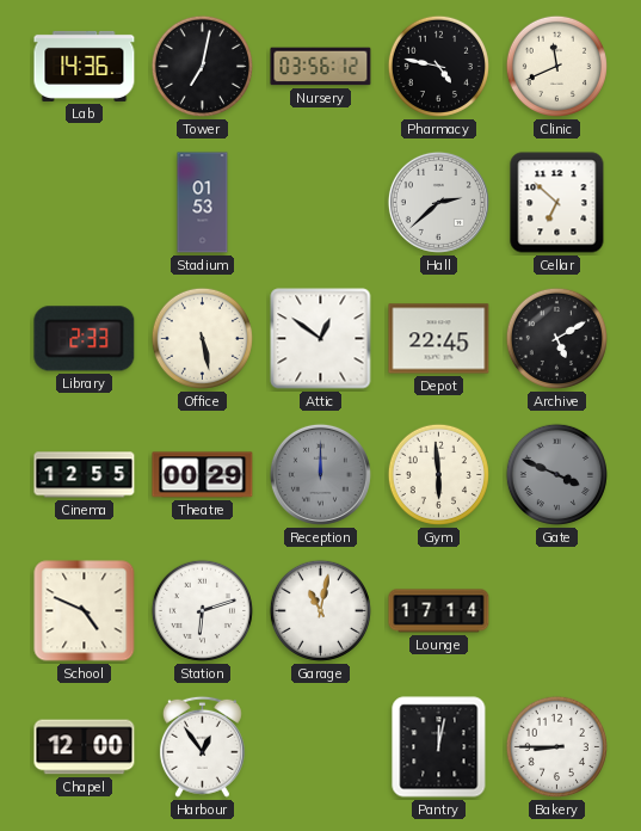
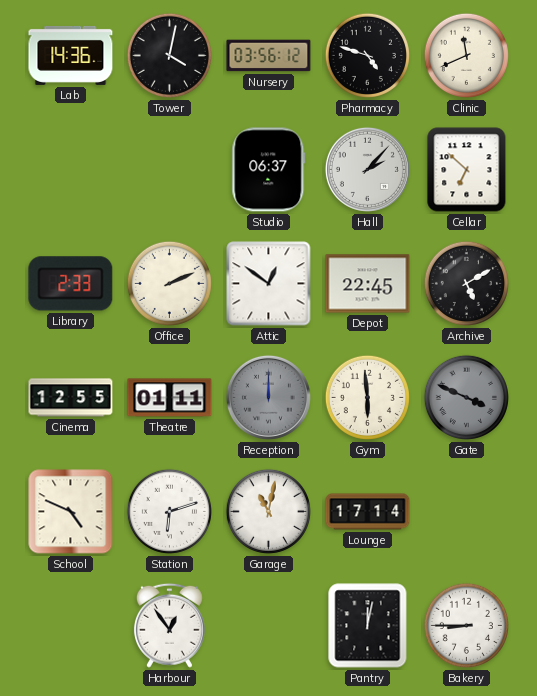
Tower: 7:02 -> 4:02
Pharmacy: 4:47 -> 4:48
Stadium: 01:53 -> none
Studio: none -> 06:37
Hall: 2:38 -> 2:07
Office: 5:28 -> 2:11
Theatre: 00:29 -> 01:11
Chapel: 12:00 -> none
